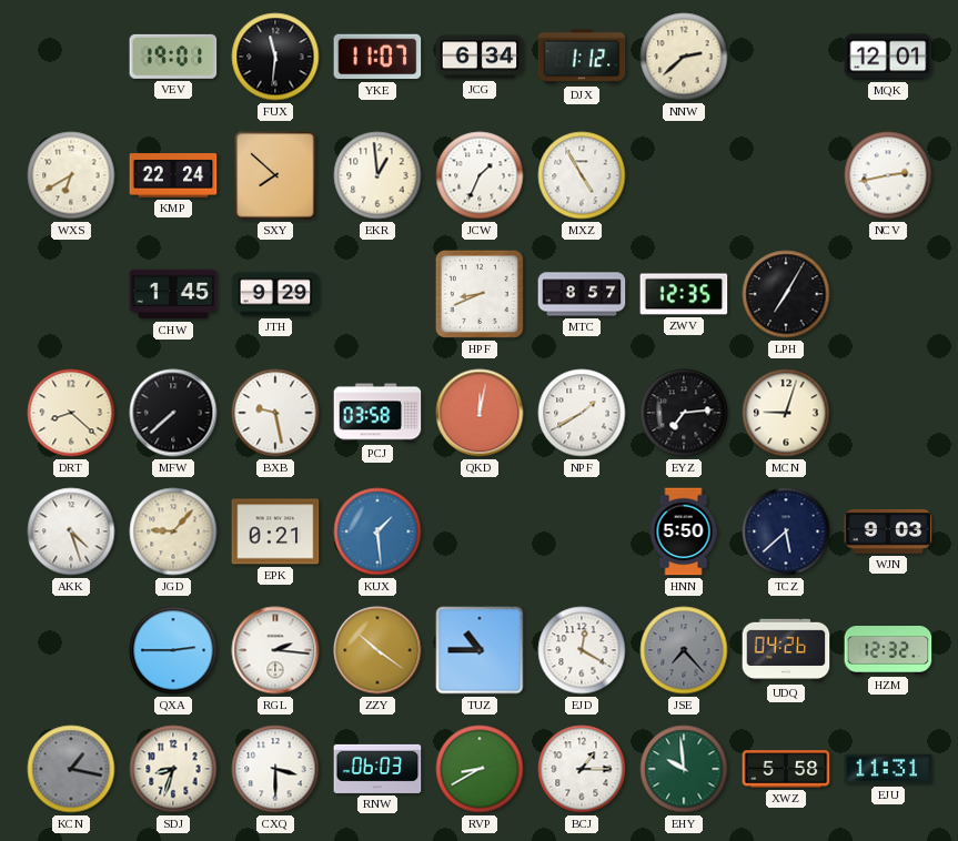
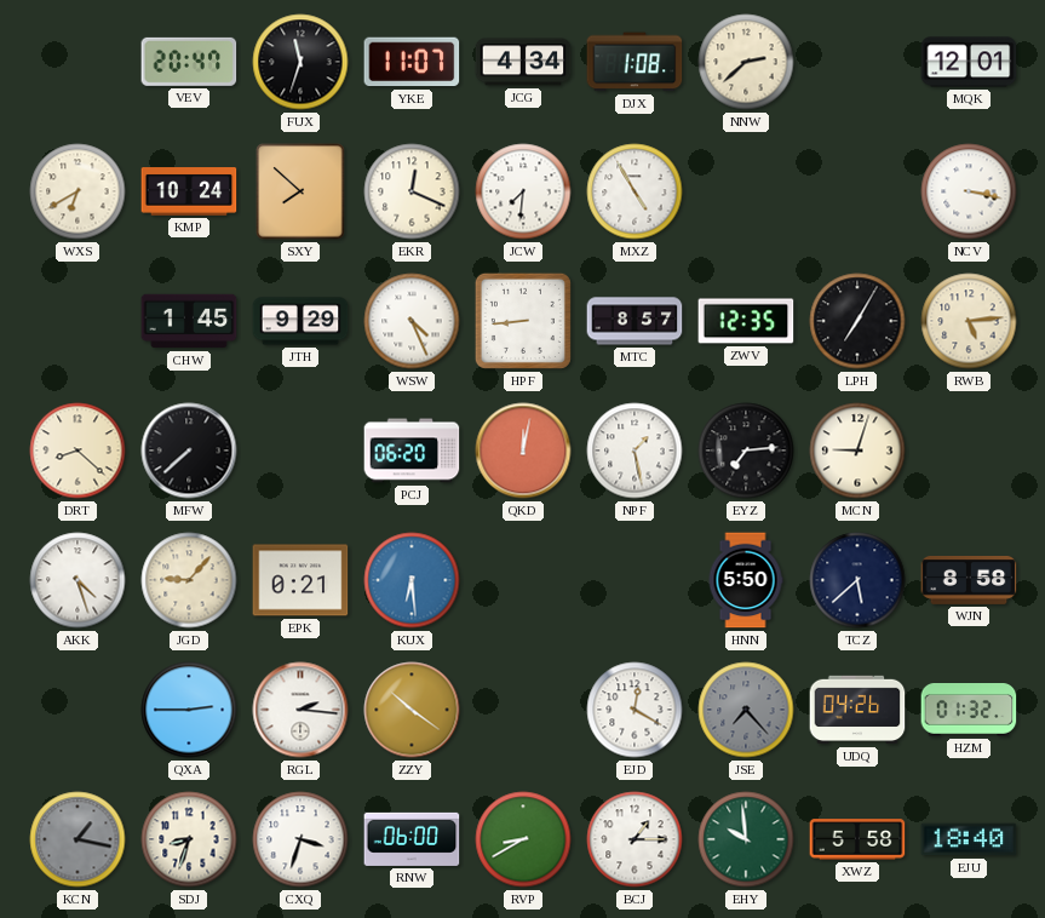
VEV: 19:01 -> 20:47
FUX: 11:31 -> 11:33
JCG: 6:34 -> 4:34
DJX: 1:12 -> 1:08
KMP: 22:24 -> 10:24
EKR: 12:59 -> 12:19
JCW: 1:34 -> 7:31
NCV: 2:43 -> 3:17
WSW: none -> 4:26
HPF: 8:41 -> 8:44
RWB: none -> 5:14
BXB: 9:28 -> none
PCJ: 03:58 -> 06:20
NPF: 1:40 -> 1:28
KUX: 1:29 -> 6:29
WJN: 9:03 -> 8:58
TUZ: 10:45 -> none
HZM: 12:32 -> 01:32
CXQ: 3:30 -> 3:33
RNW: 06:03 -> 06:00
EJU: 11:31 -> 18:40
